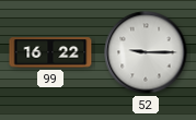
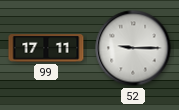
99: 16:22 -> 17:11
